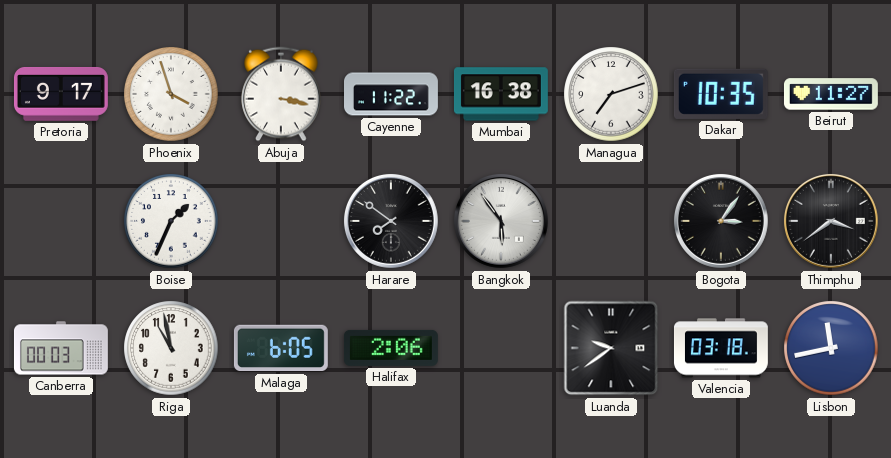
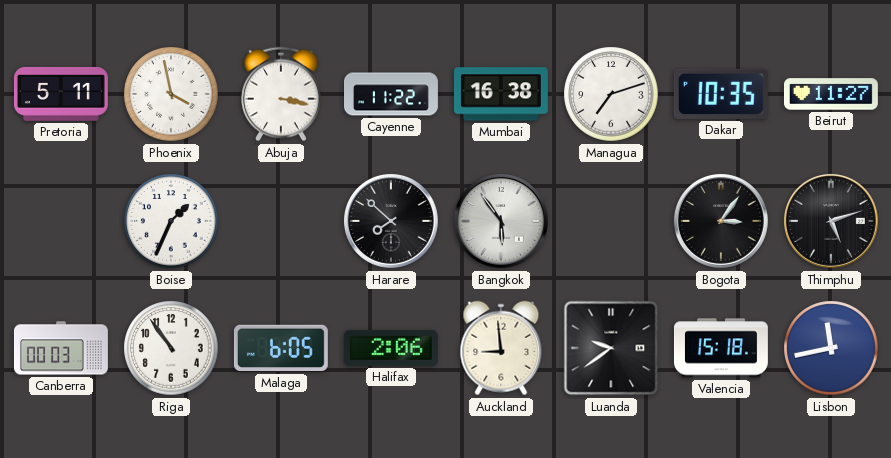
Pretoria: 9:17 -> 5:11
Phoenix: 3:57 -> 3:58
Harare: 7:51 -> 7:52
Thimphu: 3:39 -> 5:12
Riga: 10:58 -> 10:54
Auckland: none -> 8:59
Valencia: 03:18 -> 15:18
